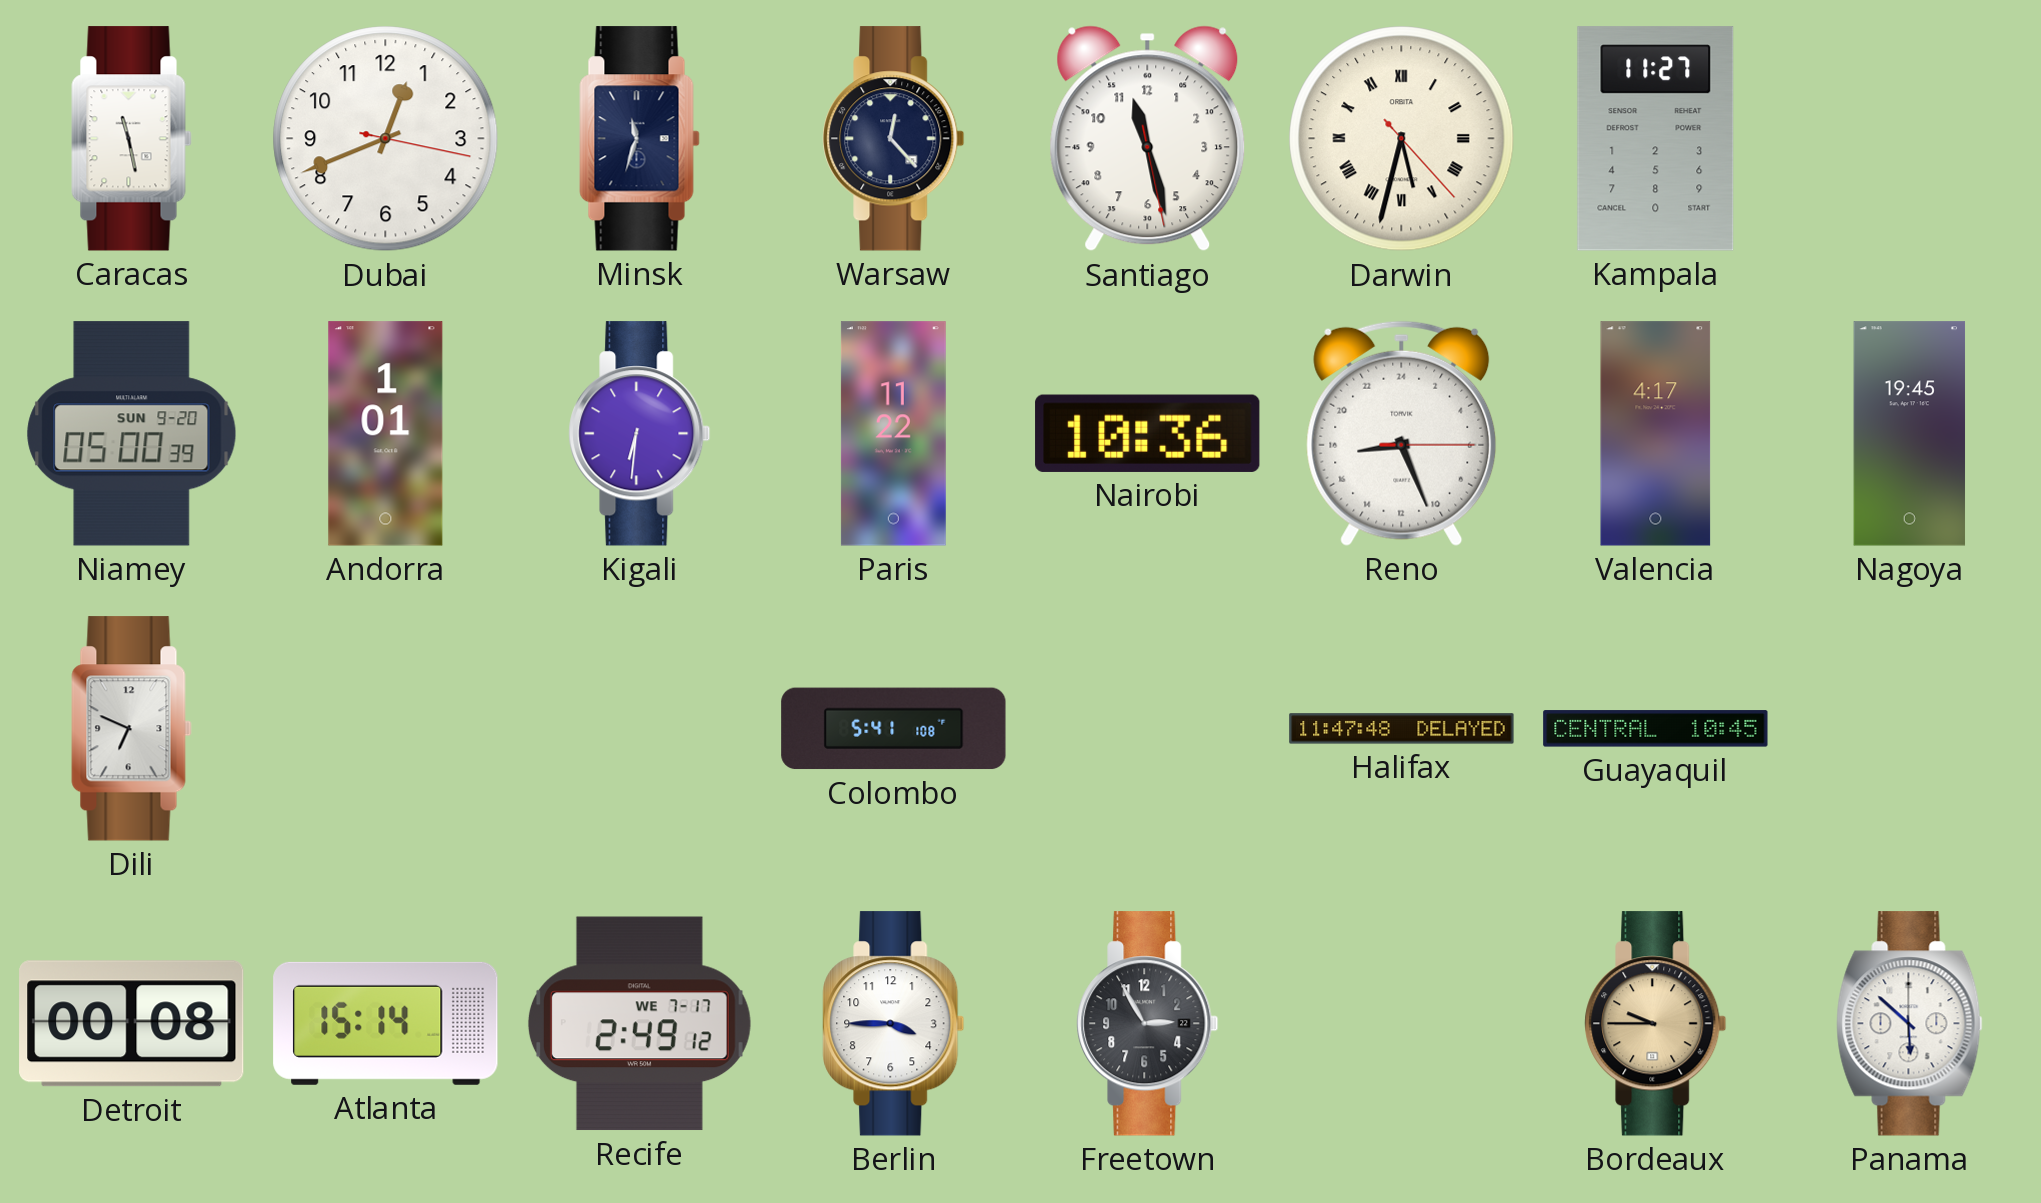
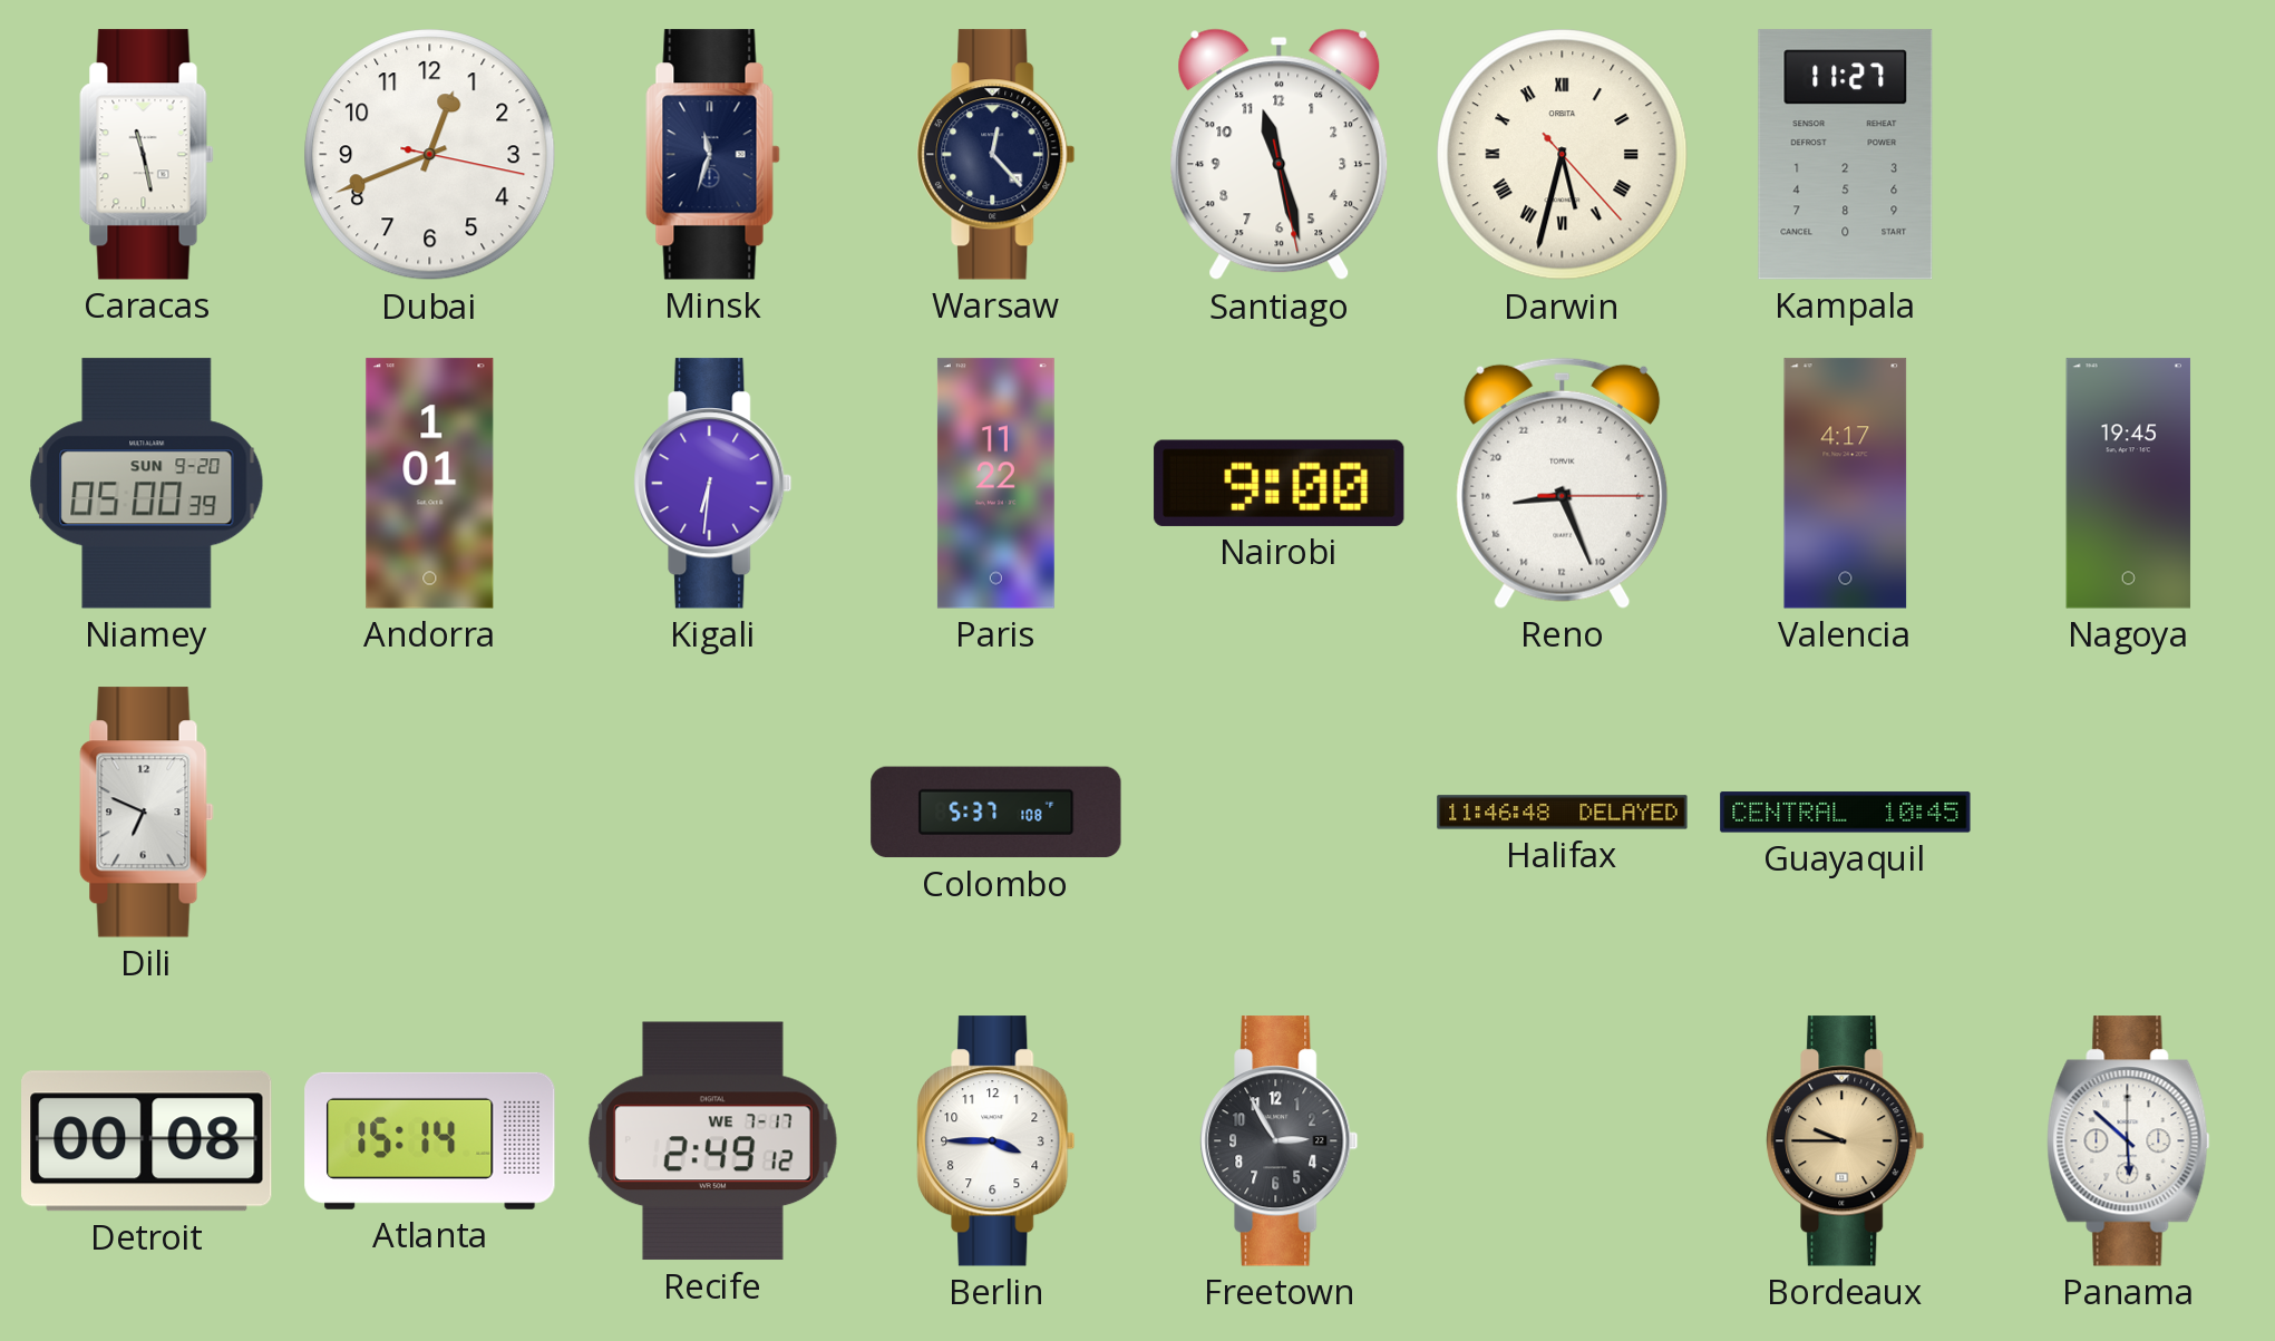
Nairobi: 10:36 -> 9:00
Colombo: 5:41 -> 5:37
Halifax: 11:47 -> 11:46
